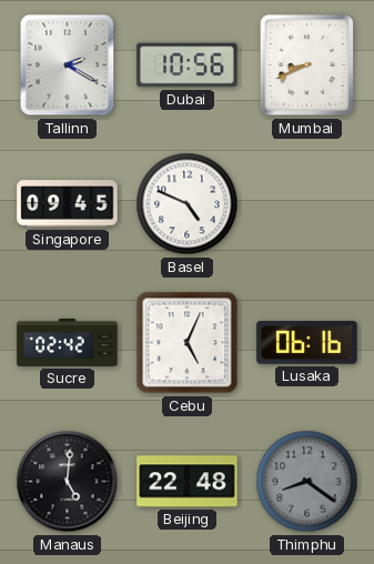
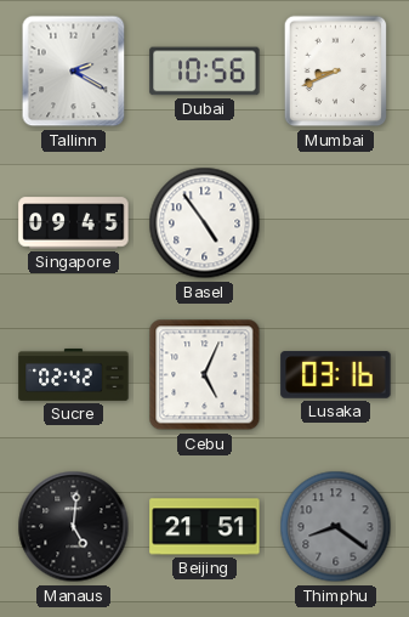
Basel: 4:49 -> 4:54
Lusaka: 06:16 -> 03:16
Beijing: 22:48 -> 21:51
